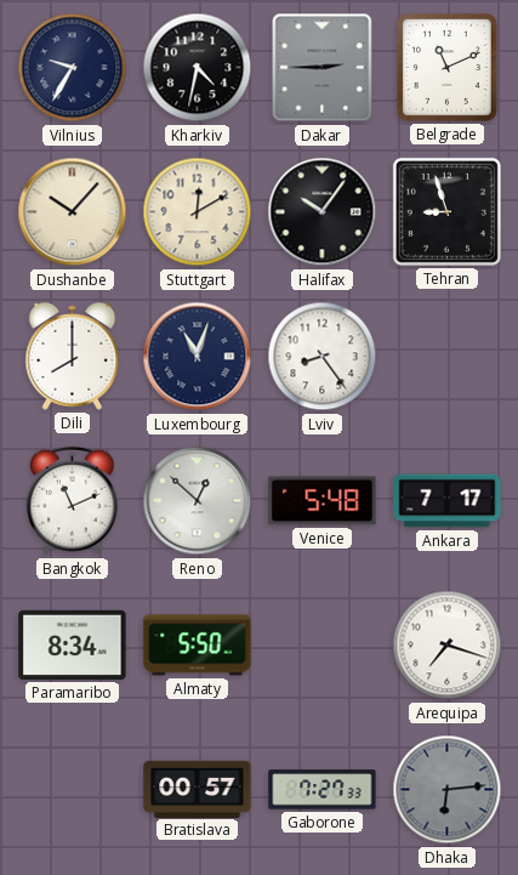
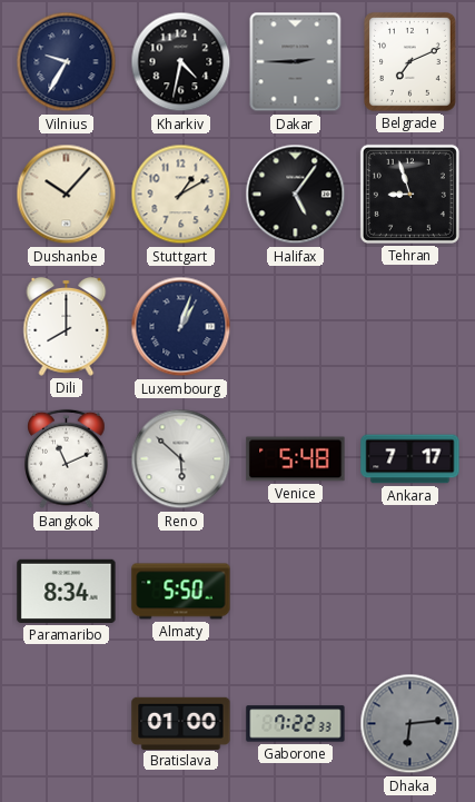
Belgrade: 11:11 -> 7:11
Stuttgart: 12:10 -> 1:10
Halifax: 10:06 -> 5:06
Luxembourg: 11:03 -> 1:03
Lviv: 8:24 -> none
Reno: 12:52 -> 5:52
Arequipa: 7:18 -> none
Bratislava: 00:57 -> 01:00
Gaborone: 7:27 -> 7:22
